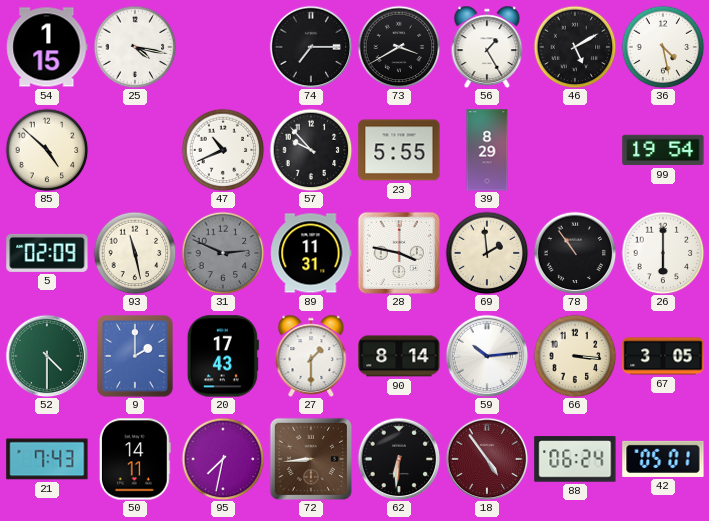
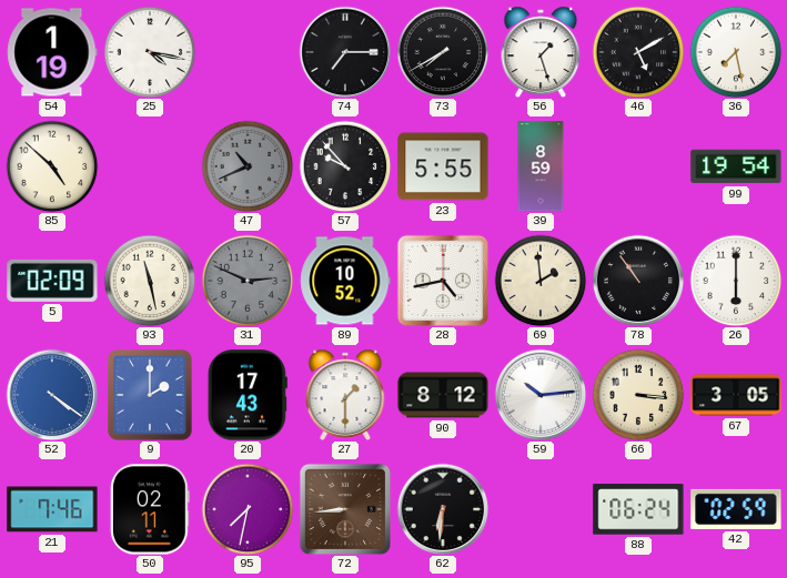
54: 1:15 -> 1:19
73: 3:40 -> 7:40
56: 1:25 -> 1:27
36: 4:28 -> 7:28
47 dial: white -> grey
39: 8:29 -> 8:59
89: 11:31 -> 10:52
28: 3:47 -> 4:43
52: 4:30 -> 4:21
52 dial: green -> blue
90: 8:14 -> 8:12
21: 7:43 -> 7:46
50: 14:11 -> 02:11
18: 4:54 -> none
42: 05:01 -> 02:59
